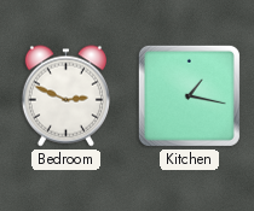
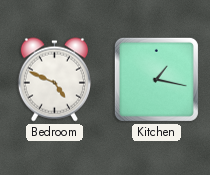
Bedroom: 2:49 -> 4:49
